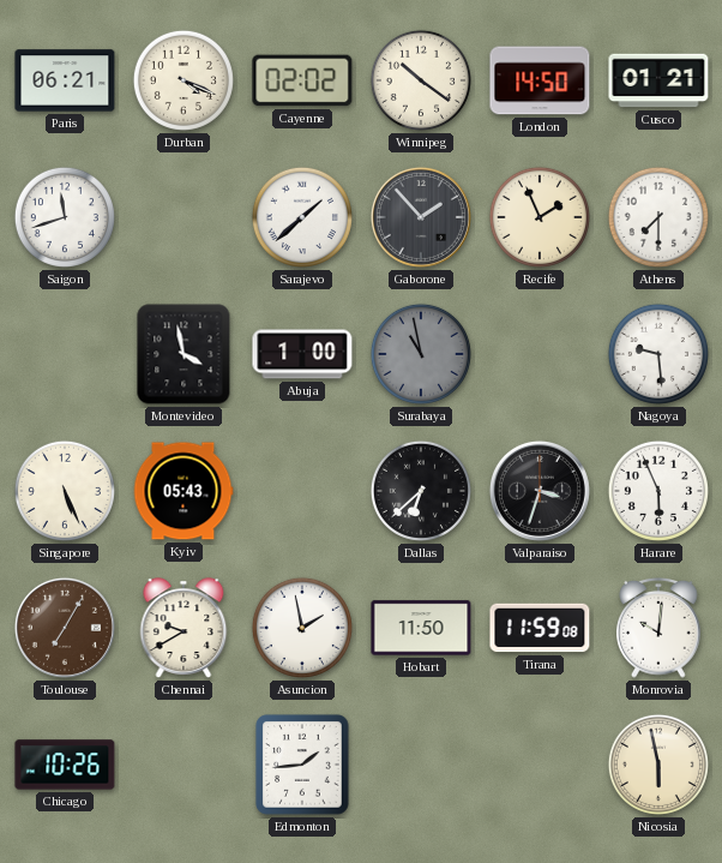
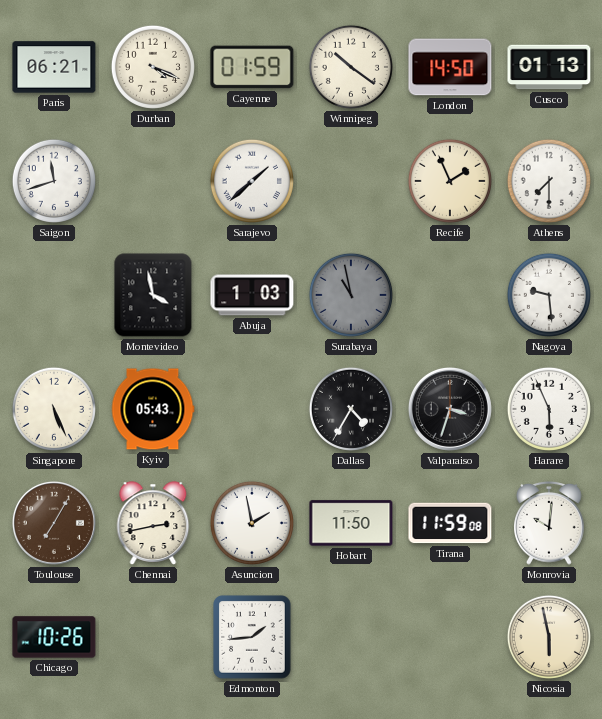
Cayenne: 02:02 -> 01:59
Cusco: 01:21 -> 01:13
Gaborone: 1:53 -> none
Abuja: 1:00 -> 1:03
Dallas: 6:38 -> 4:35
Chennai: 9:40 -> 2:43
